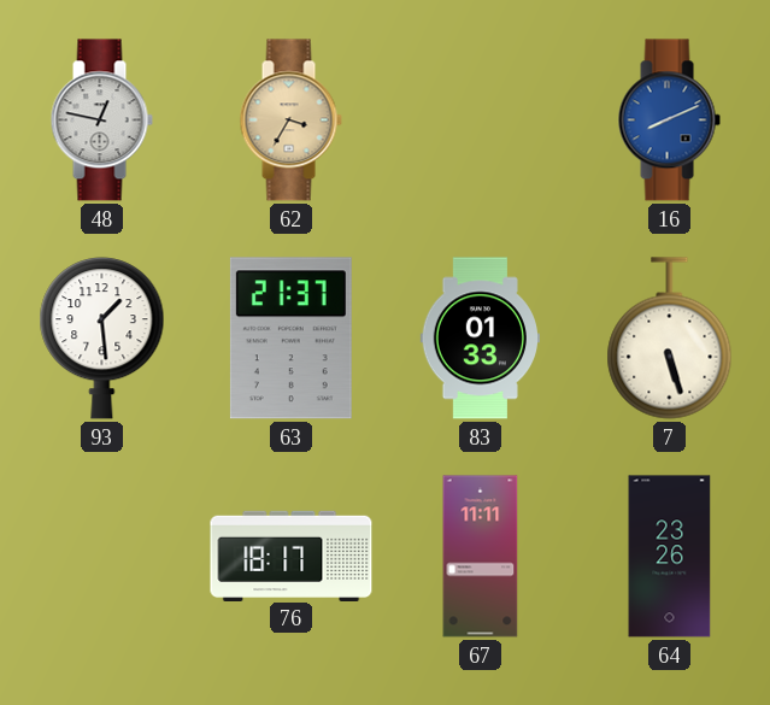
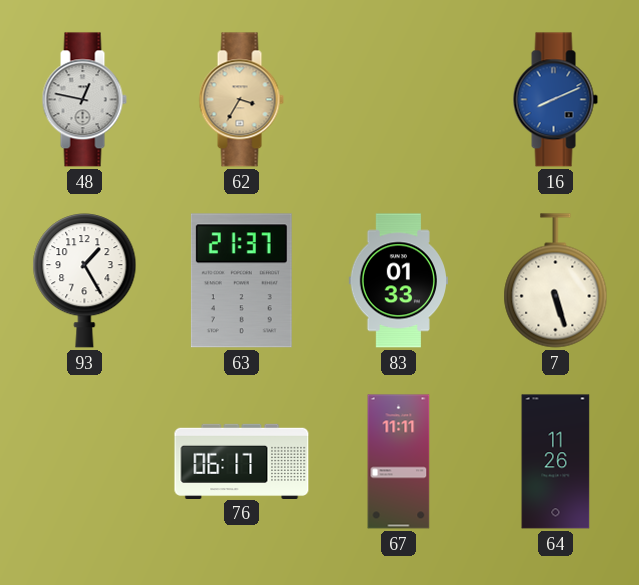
93: 1:29 -> 1:25
76: 18:17 -> 06:17
64: 23:26 -> 11:26
